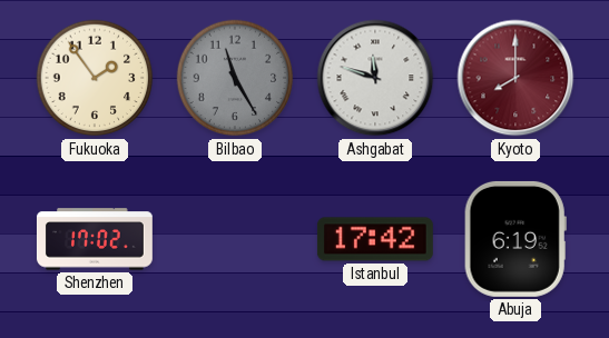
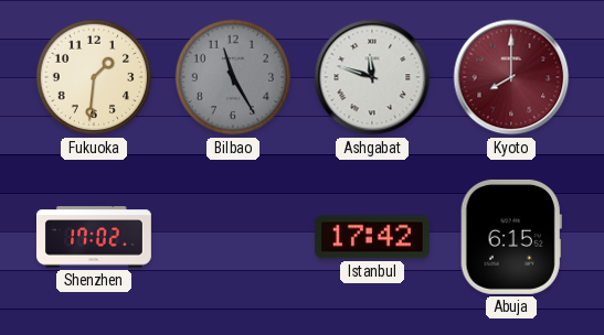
Fukuoka: 1:54 -> 1:31
Abuja: 6:19 -> 6:15
